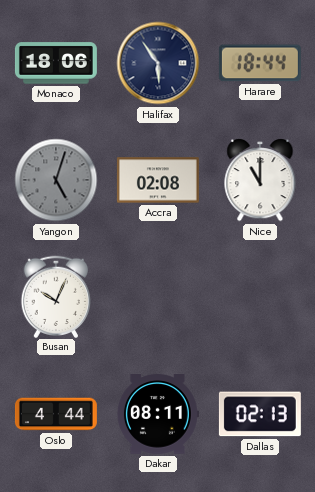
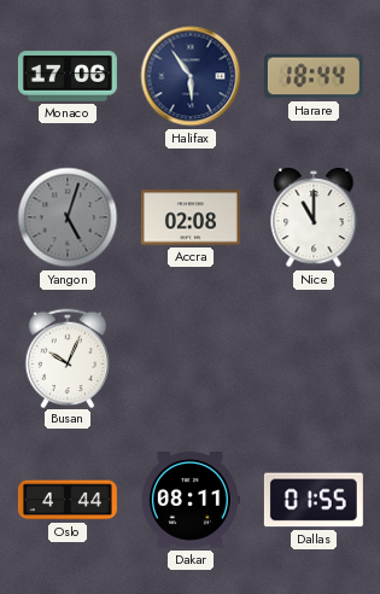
Monaco: 18:06 -> 17:06
Dallas: 02:13 -> 01:55
